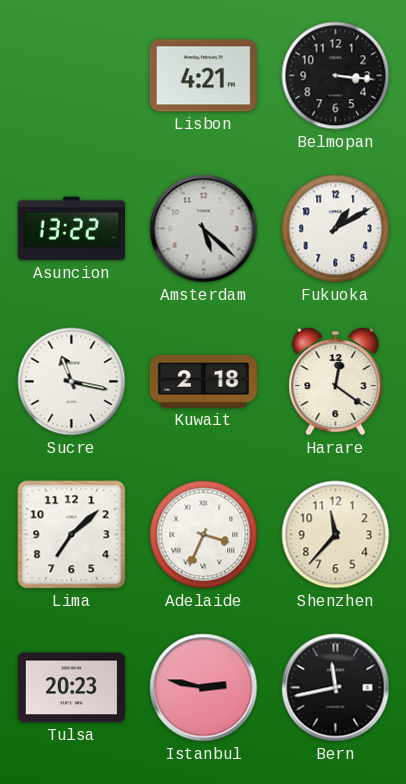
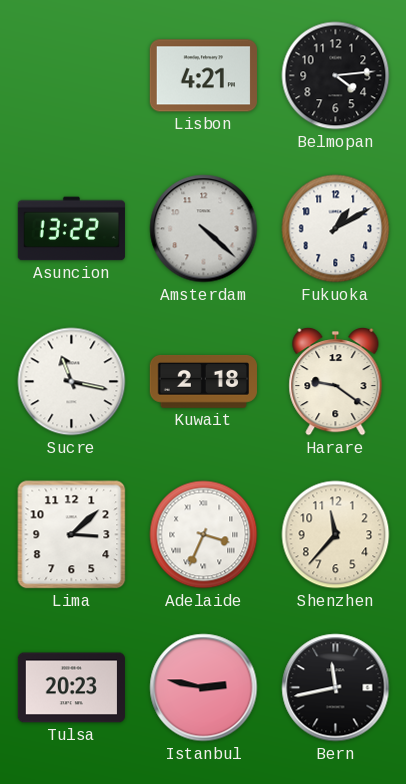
Belmopan: 3:16 -> 4:14
Amsterdam: 5:22 -> 4:22
Harare: 12:21 -> 9:21
Lima: 7:08 -> 3:08
